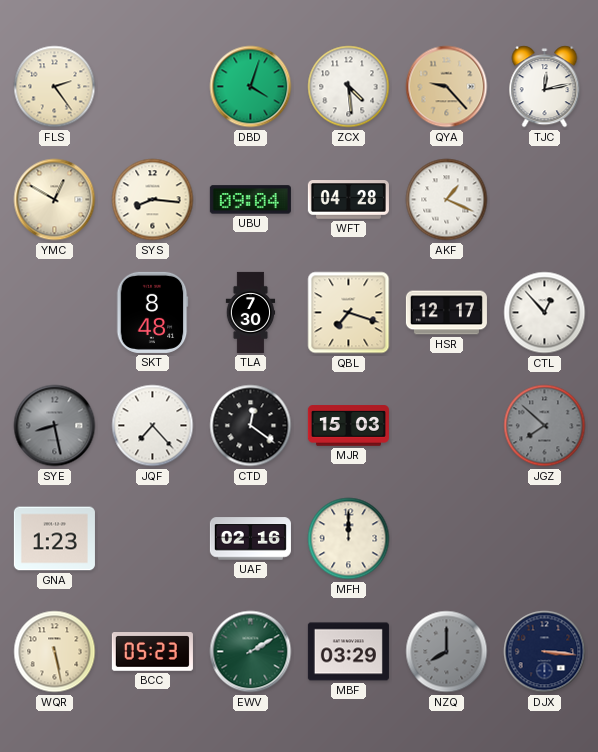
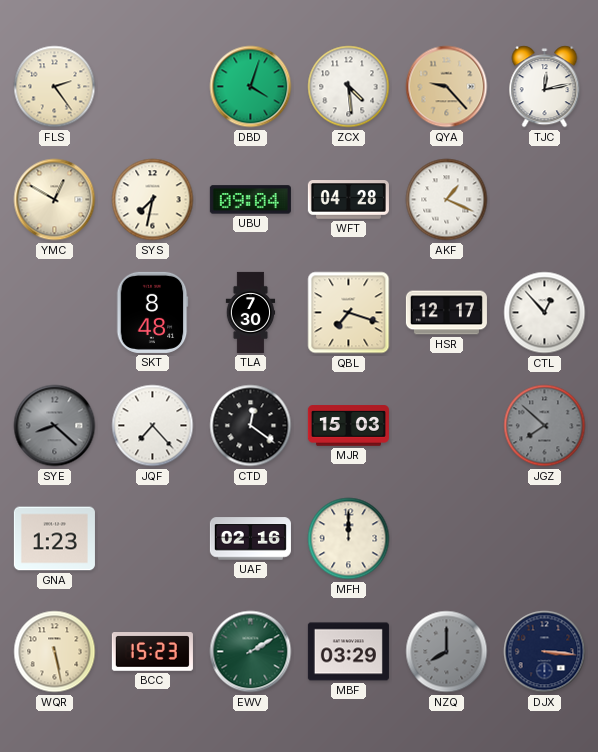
SYS: 8:16 -> 7:32
SYE: 8:28 -> 8:22
BCC: 05:23 -> 15:23
